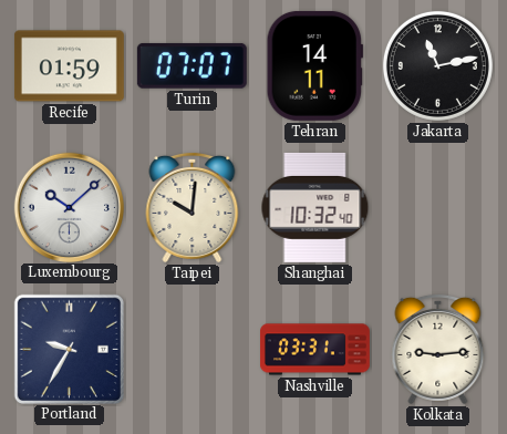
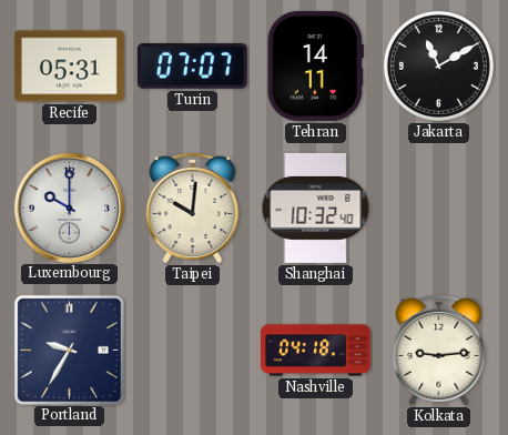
Recife: 01:59 -> 05:31
Jakarta: 11:13 -> 11:10
Luxembourg: 10:08 -> 10:00
Nashville: 03:31 -> 04:18
